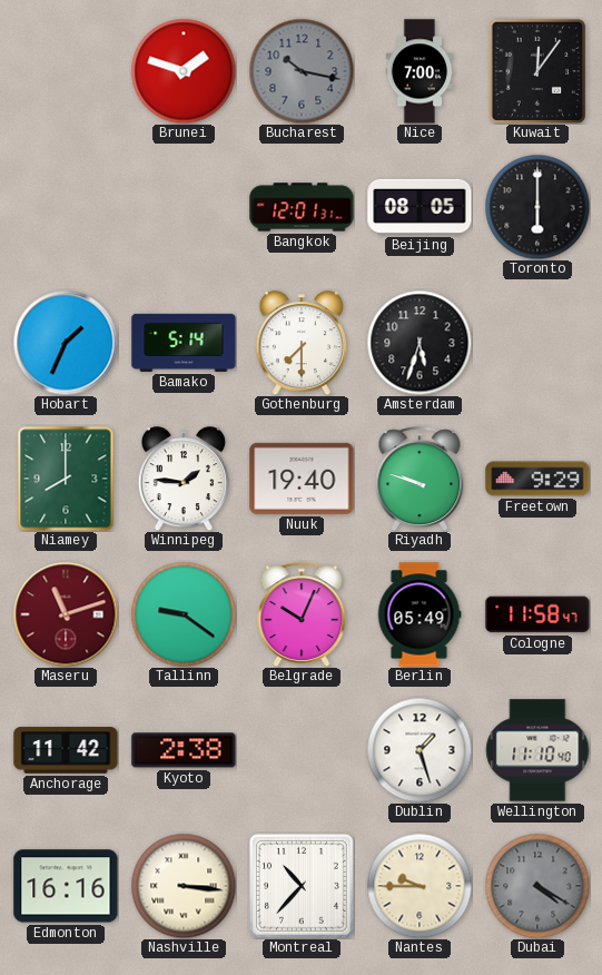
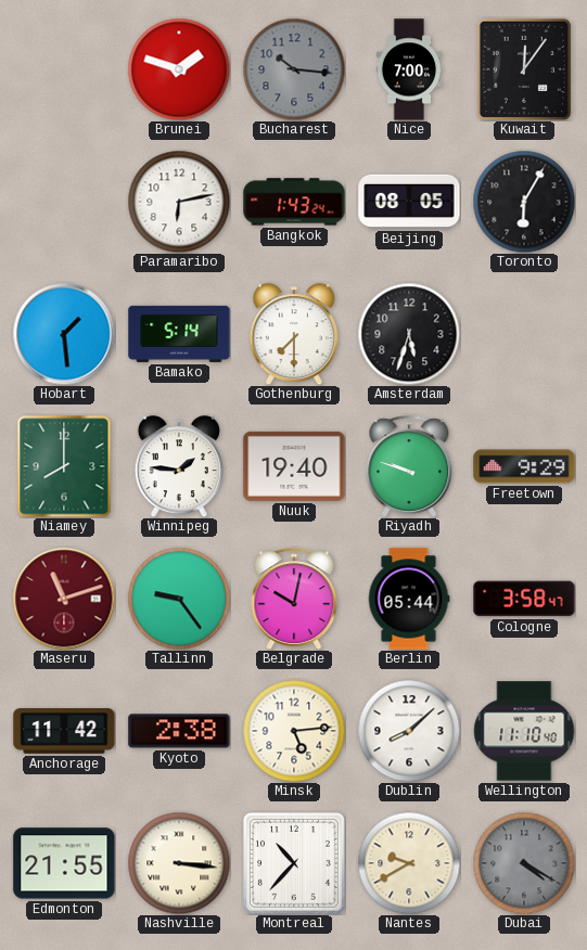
Bucharest: 10:17 -> 10:16
Paramaribo: none -> 6:13
Bangkok: 12:01 -> 1:43
Toronto: 6:00 -> 6:05
Hobart: 1:34 -> 1:29
Tallinn: 9:21 -> 9:24
Belgrade: 10:04 -> 10:02
Berlin: 05:49 -> 05:44
Cologne: 11:58 -> 3:58
Minsk: none -> 5:14
Dublin: 1:27 -> 8:08
Edmonton: 16:16 -> 21:55
Nantes: 9:45 -> 9:40
